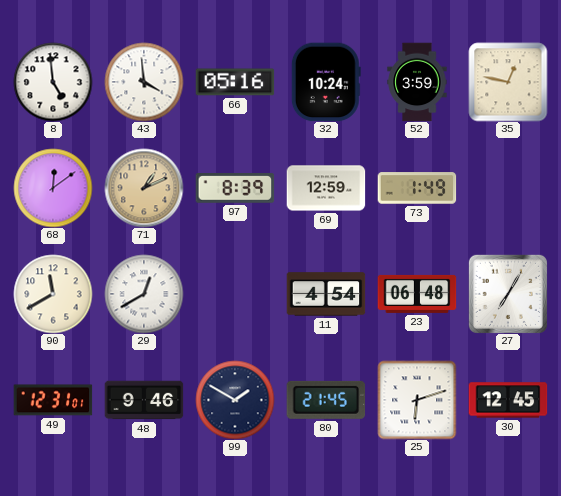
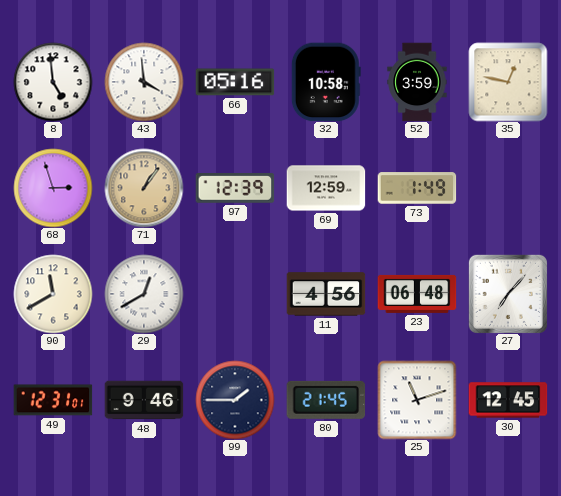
32: 10:24 -> 10:58
68: 12:09 -> 2:57
71: 1:11 -> 1:06
97: 8:39 -> 12:39
11: 4:54 -> 4:56
27: 7:05 -> 7:07
99: 1:50 -> 1:45
25: 6:12 -> 11:12
